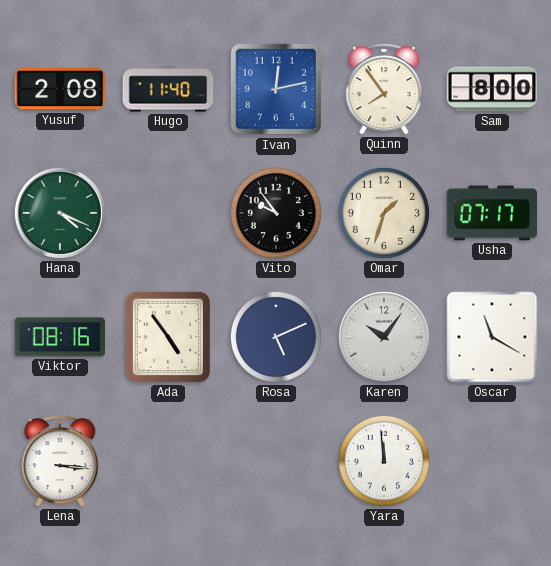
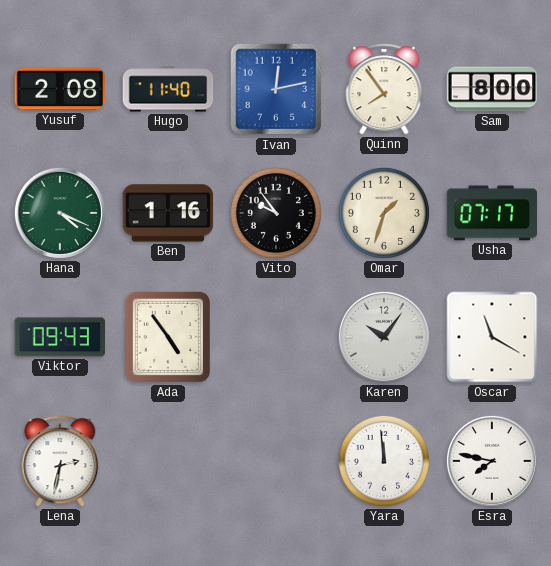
Ben: none -> 1:16
Viktor: 08:16 -> 09:43
Rosa: 5:11 -> none
Lena: 3:16 -> 2:32
Esra: none -> 7:47
